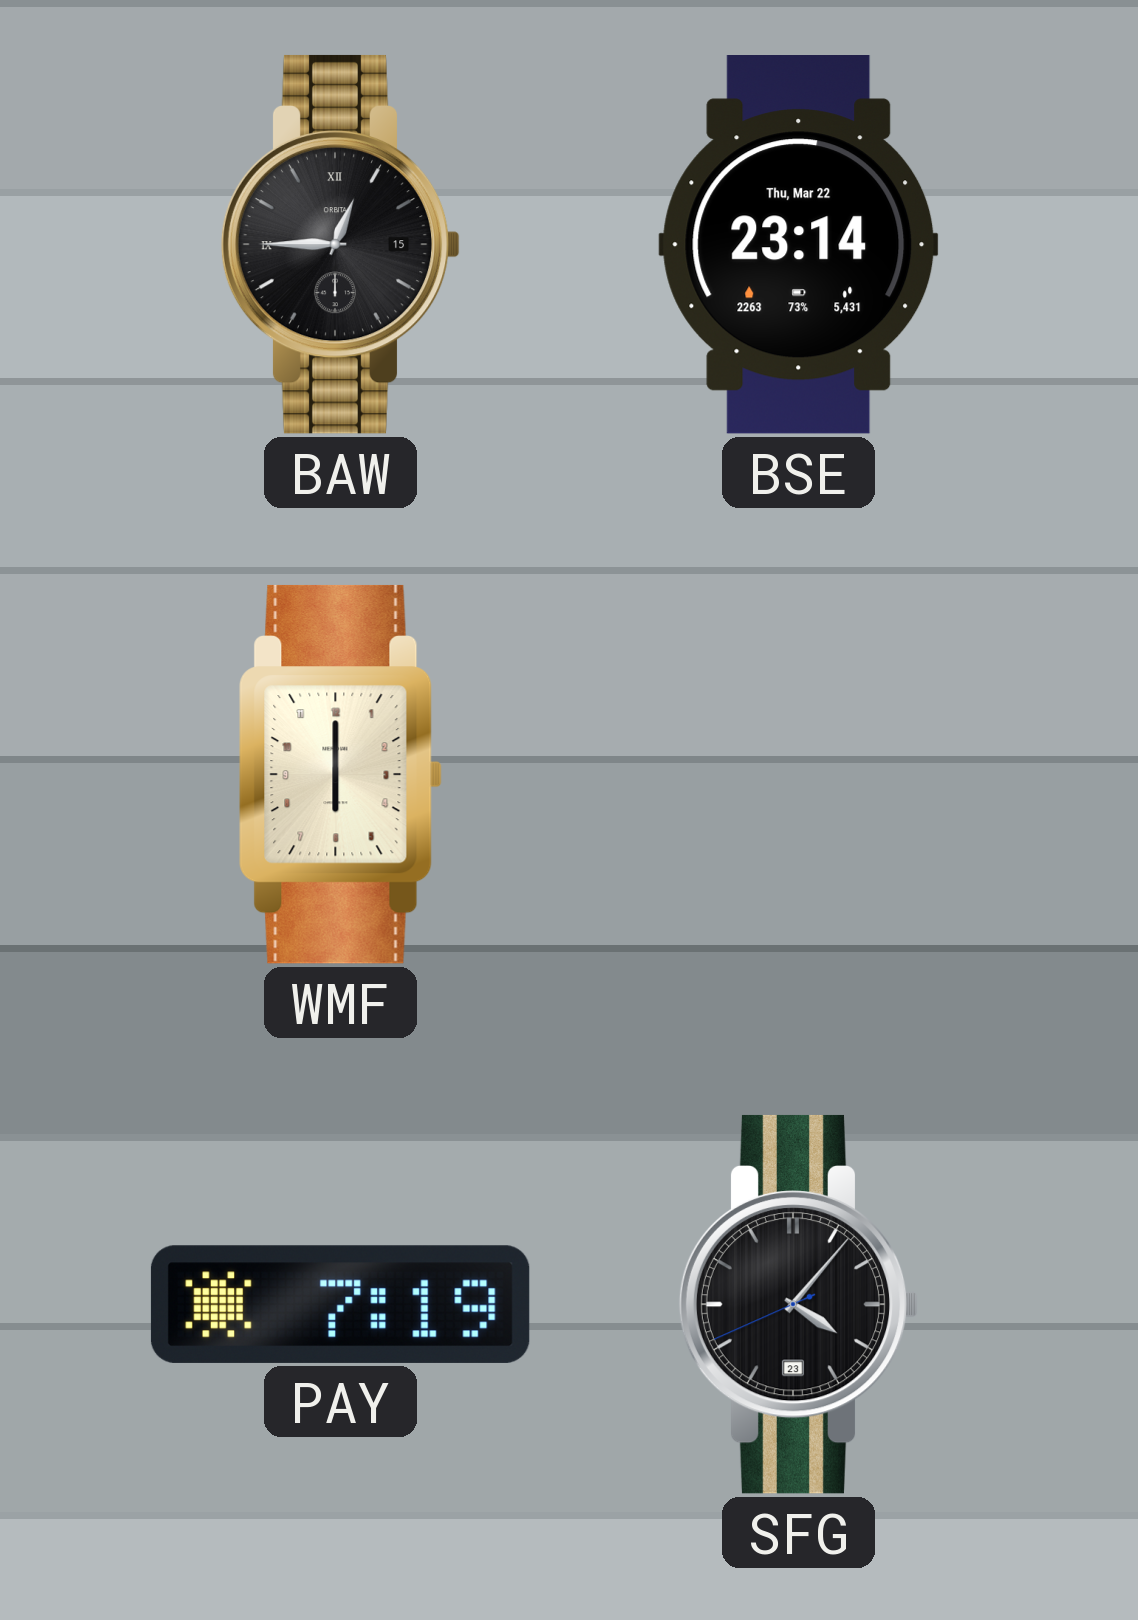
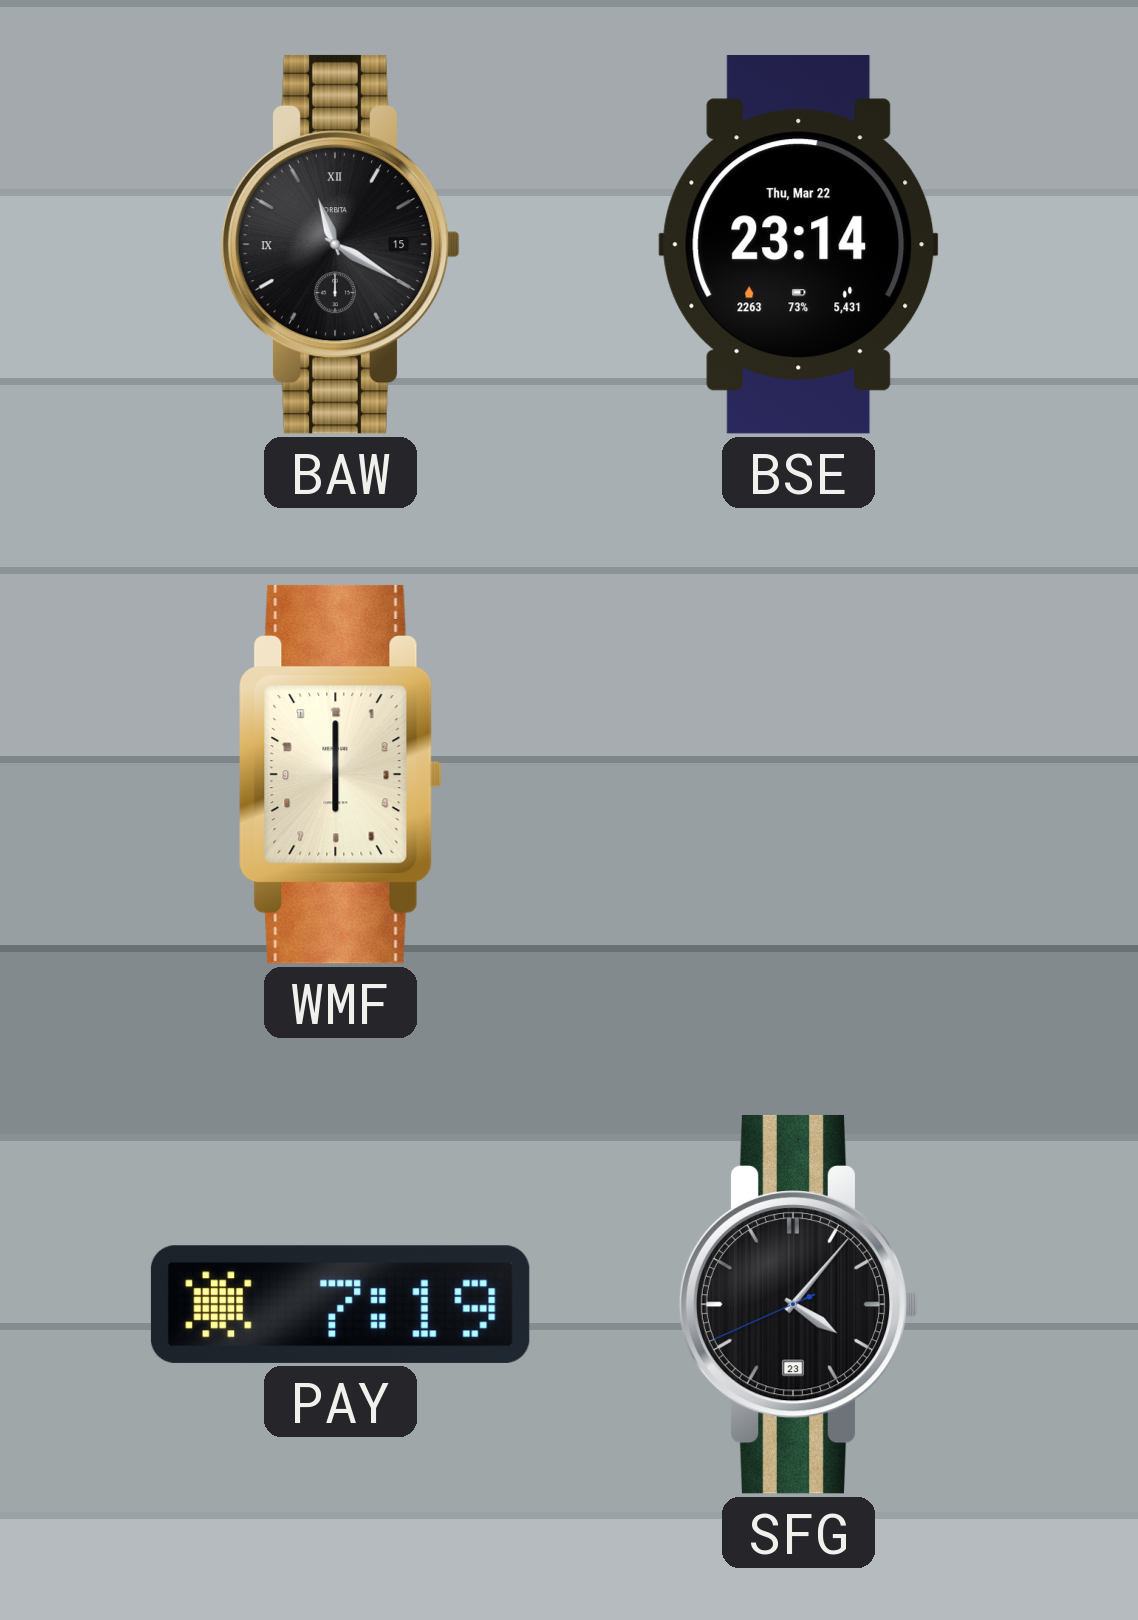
BAW: 12:45 -> 11:20
